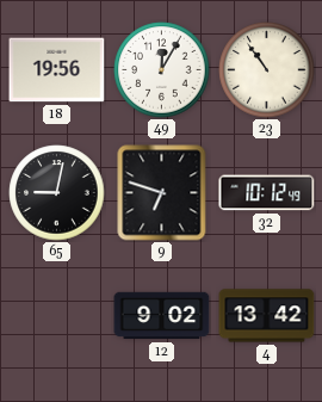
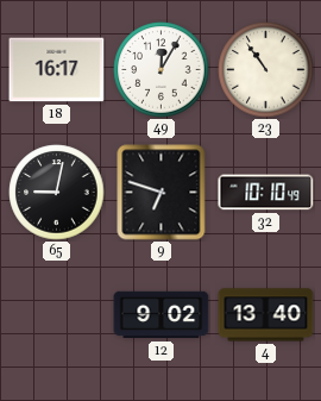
18: 19:56 -> 16:17
32: 10:12 -> 10:10
4: 13:42 -> 13:40
